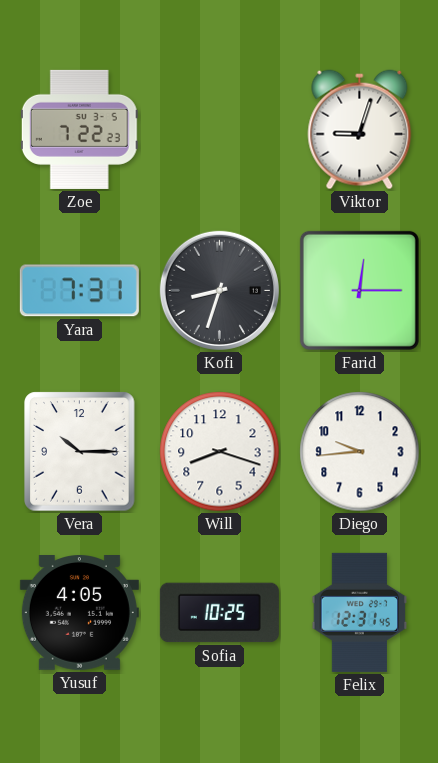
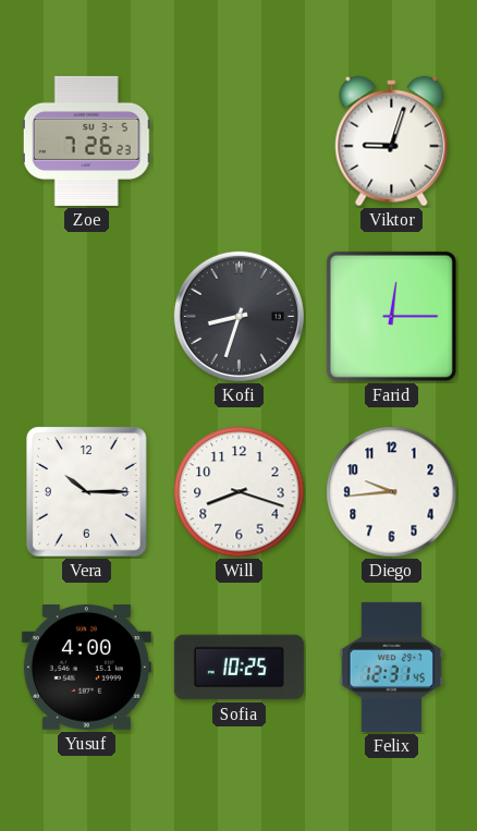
Zoe: 7:22 -> 7:26
Yara: 7:31 -> none
Yusuf: 4:05 -> 4:00
